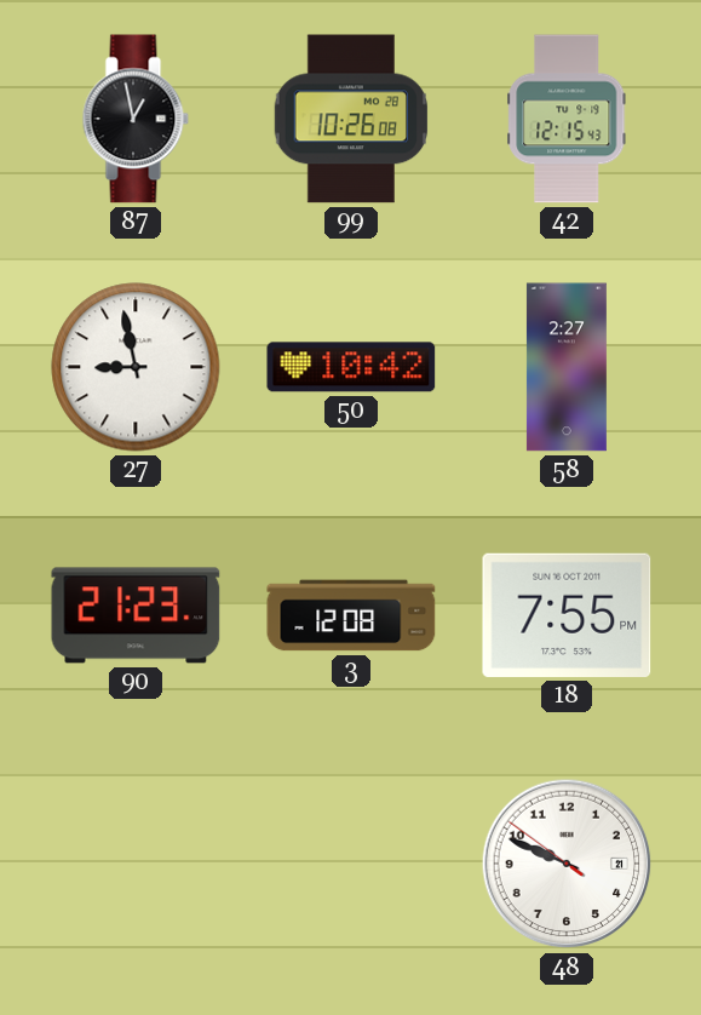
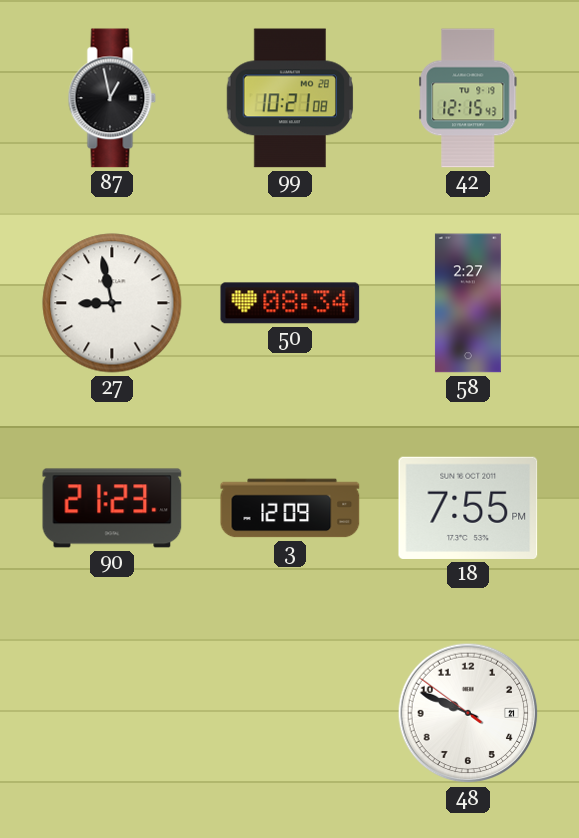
99: 10:26 -> 10:21
50: 10:42 -> 08:34
3: 12:08 -> 12:09
